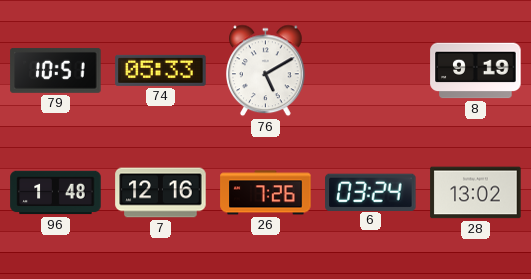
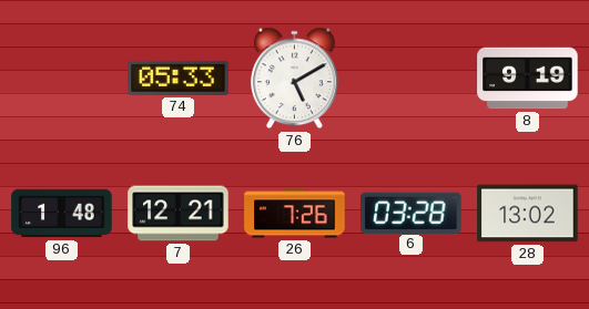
79: 10:51 -> none
7: 12:16 -> 12:21
6: 03:24 -> 03:28
